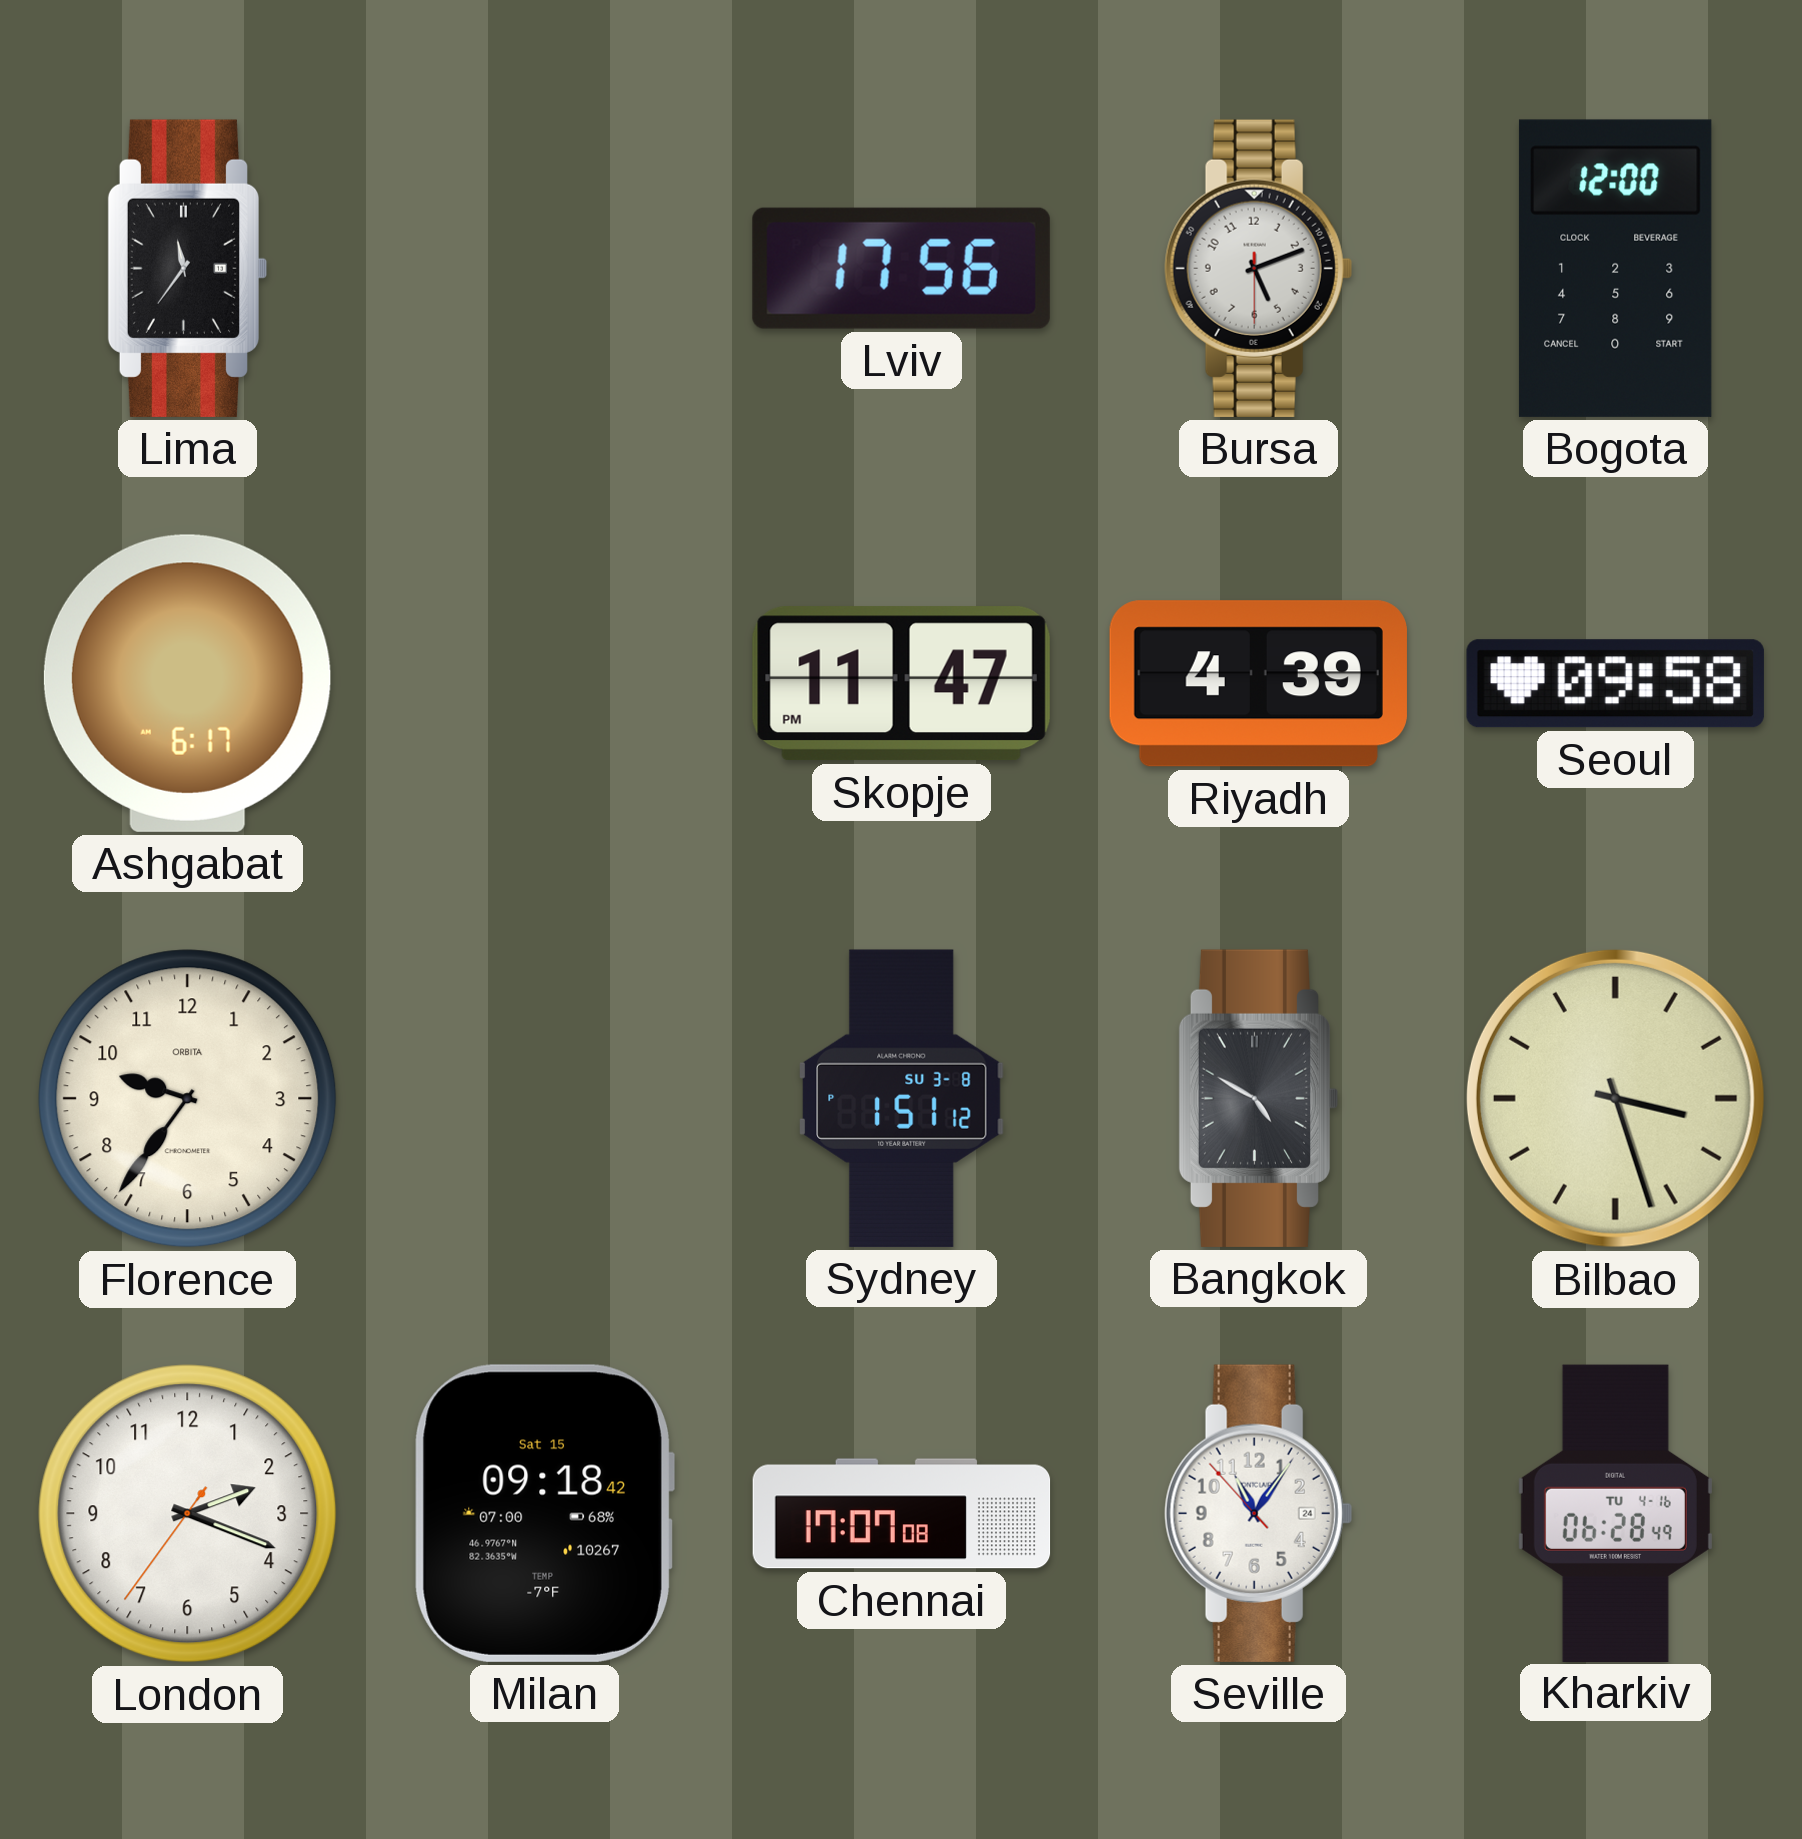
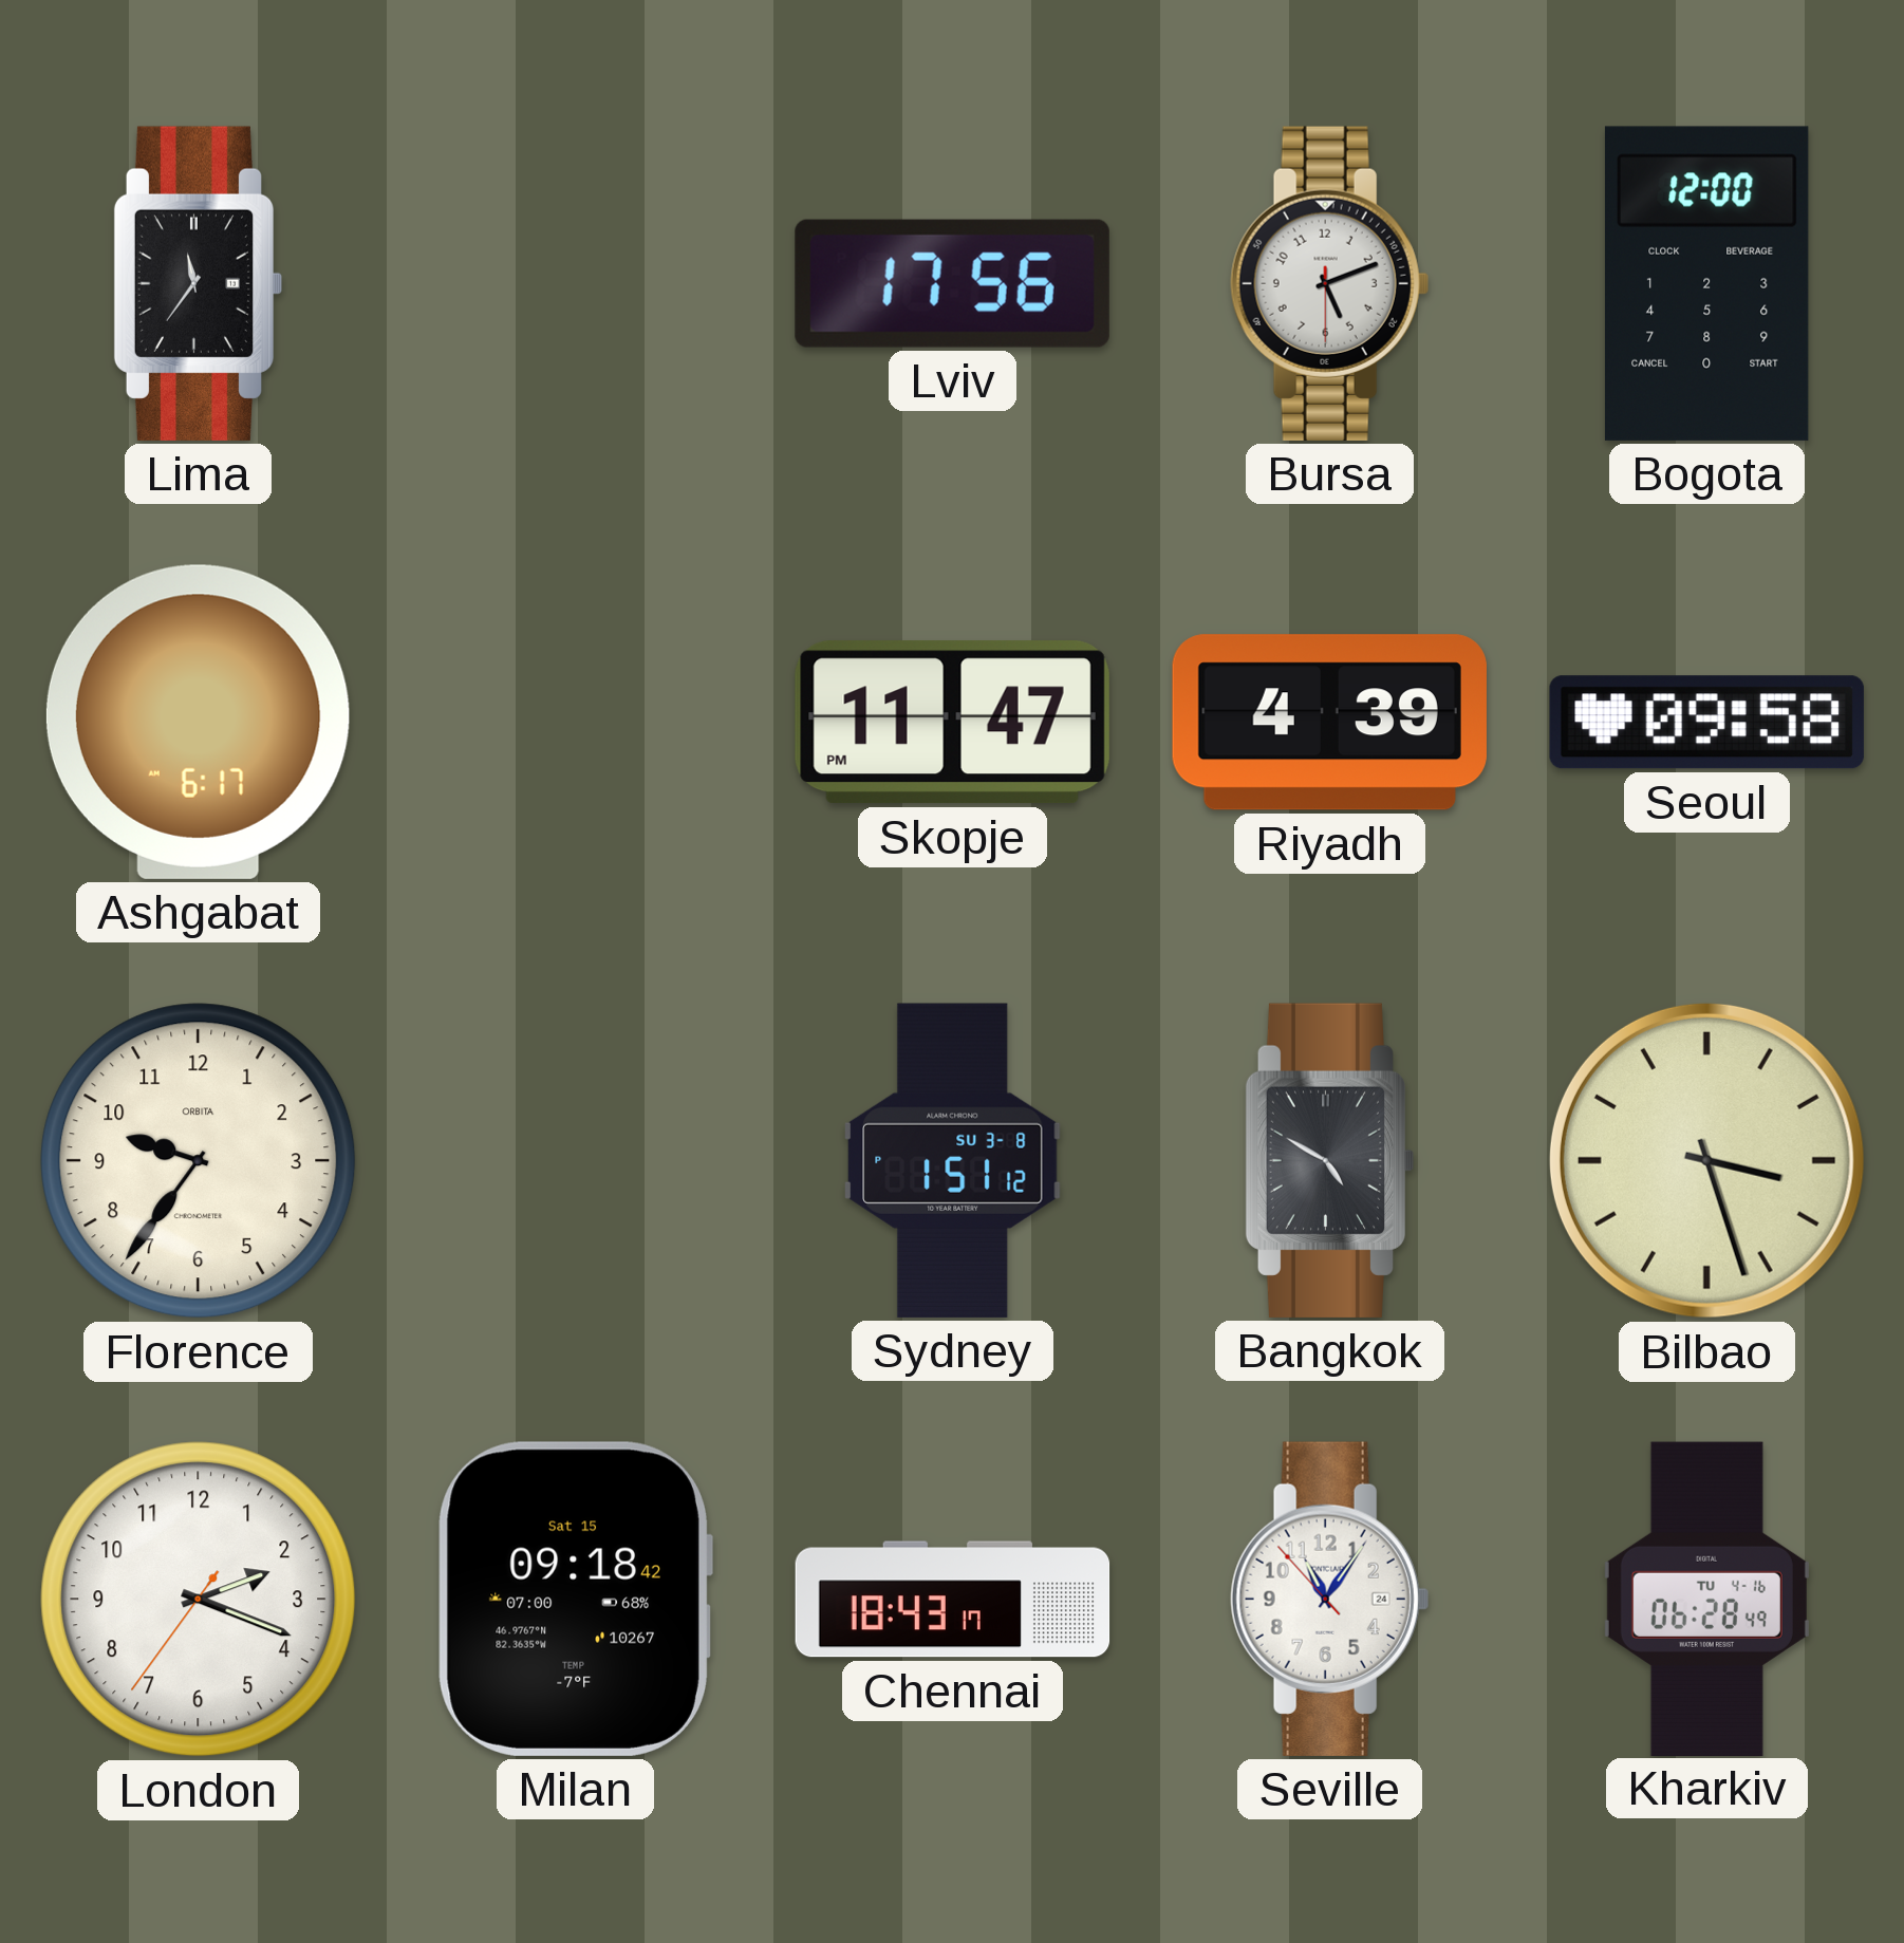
Chennai: 17:07 -> 18:43
